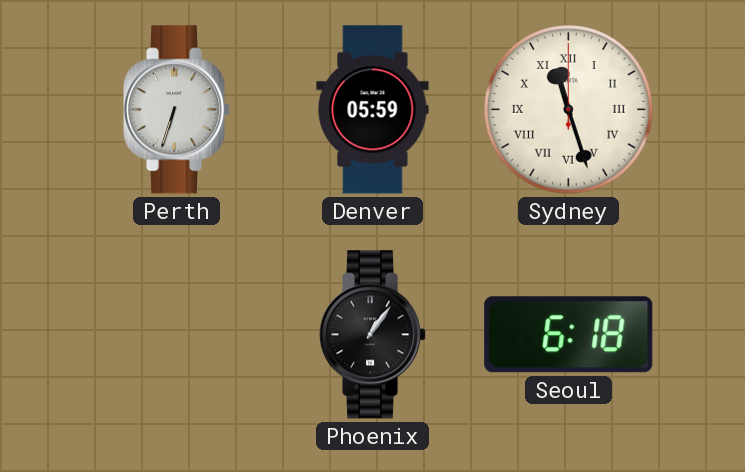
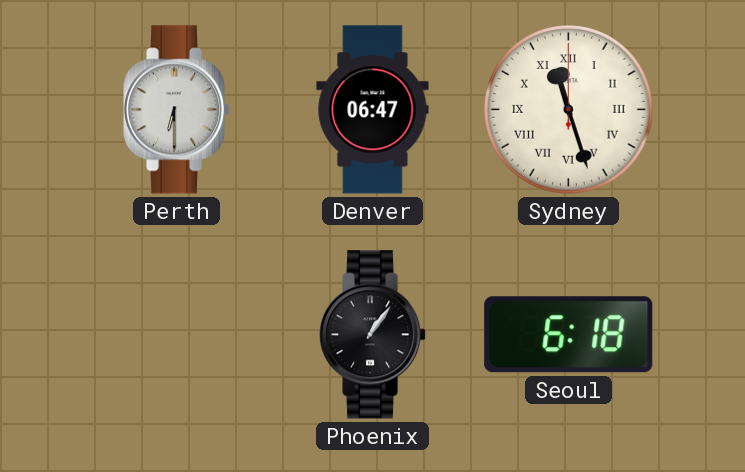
Perth: 6:33 -> 6:30
Denver: 05:59 -> 06:47
